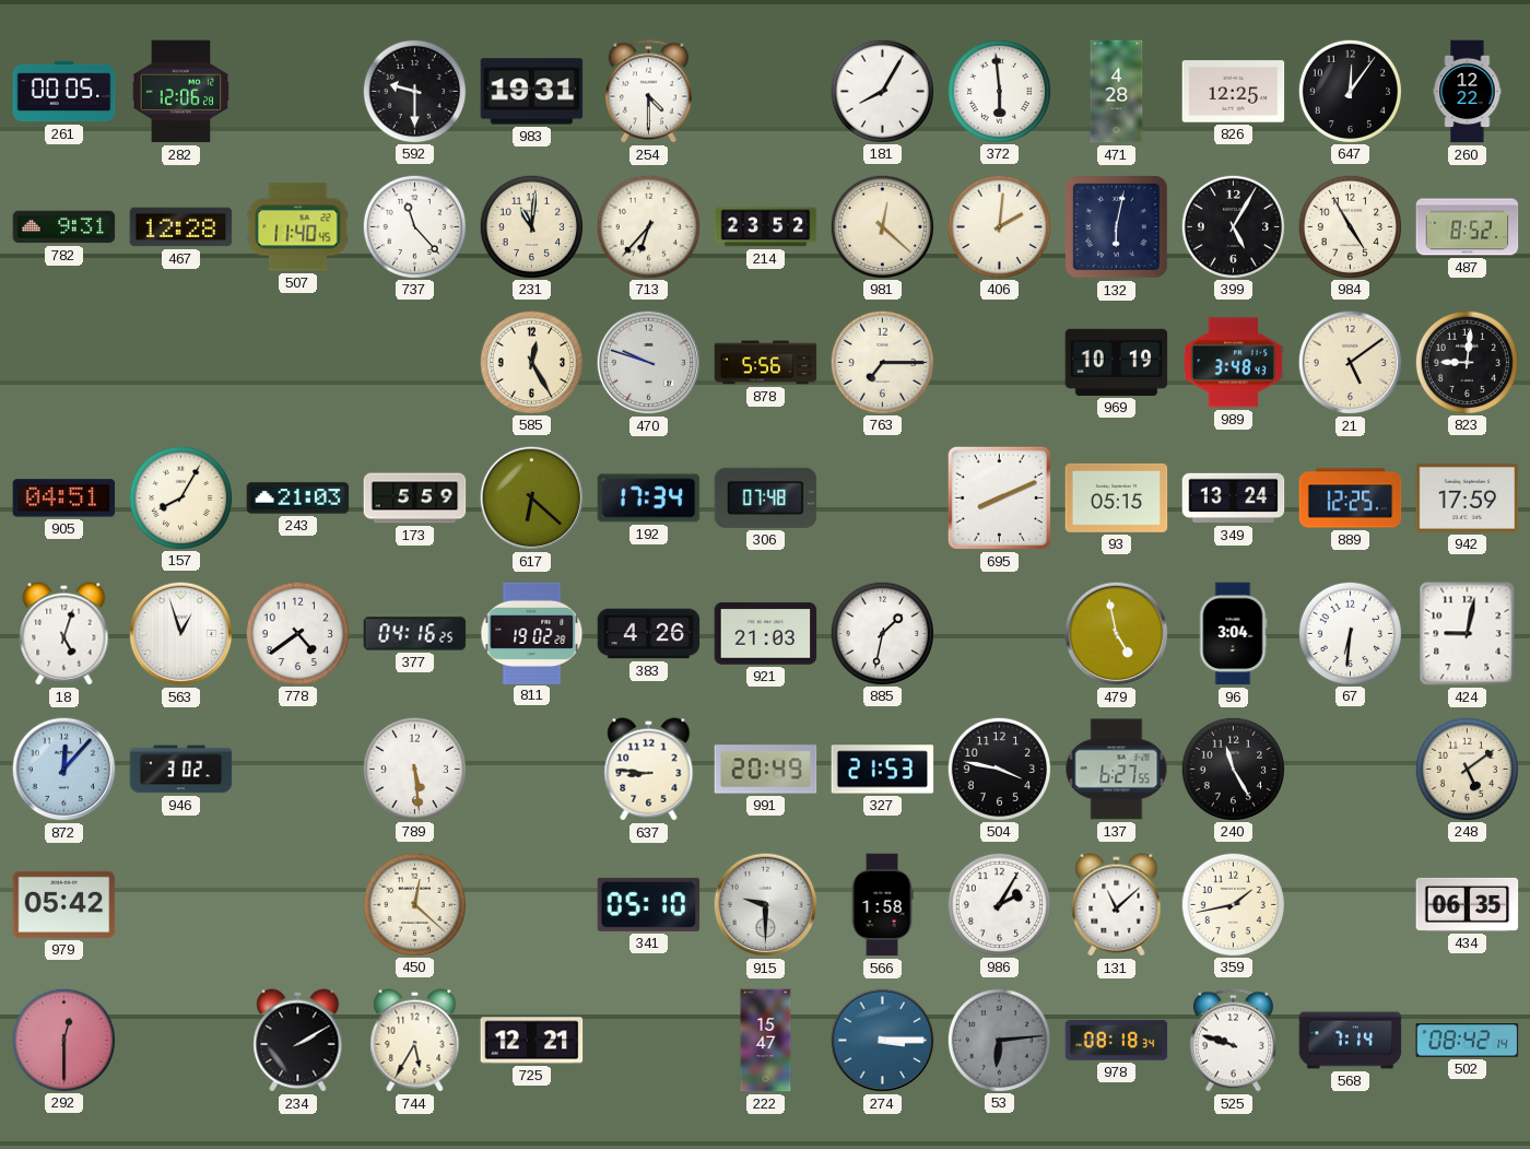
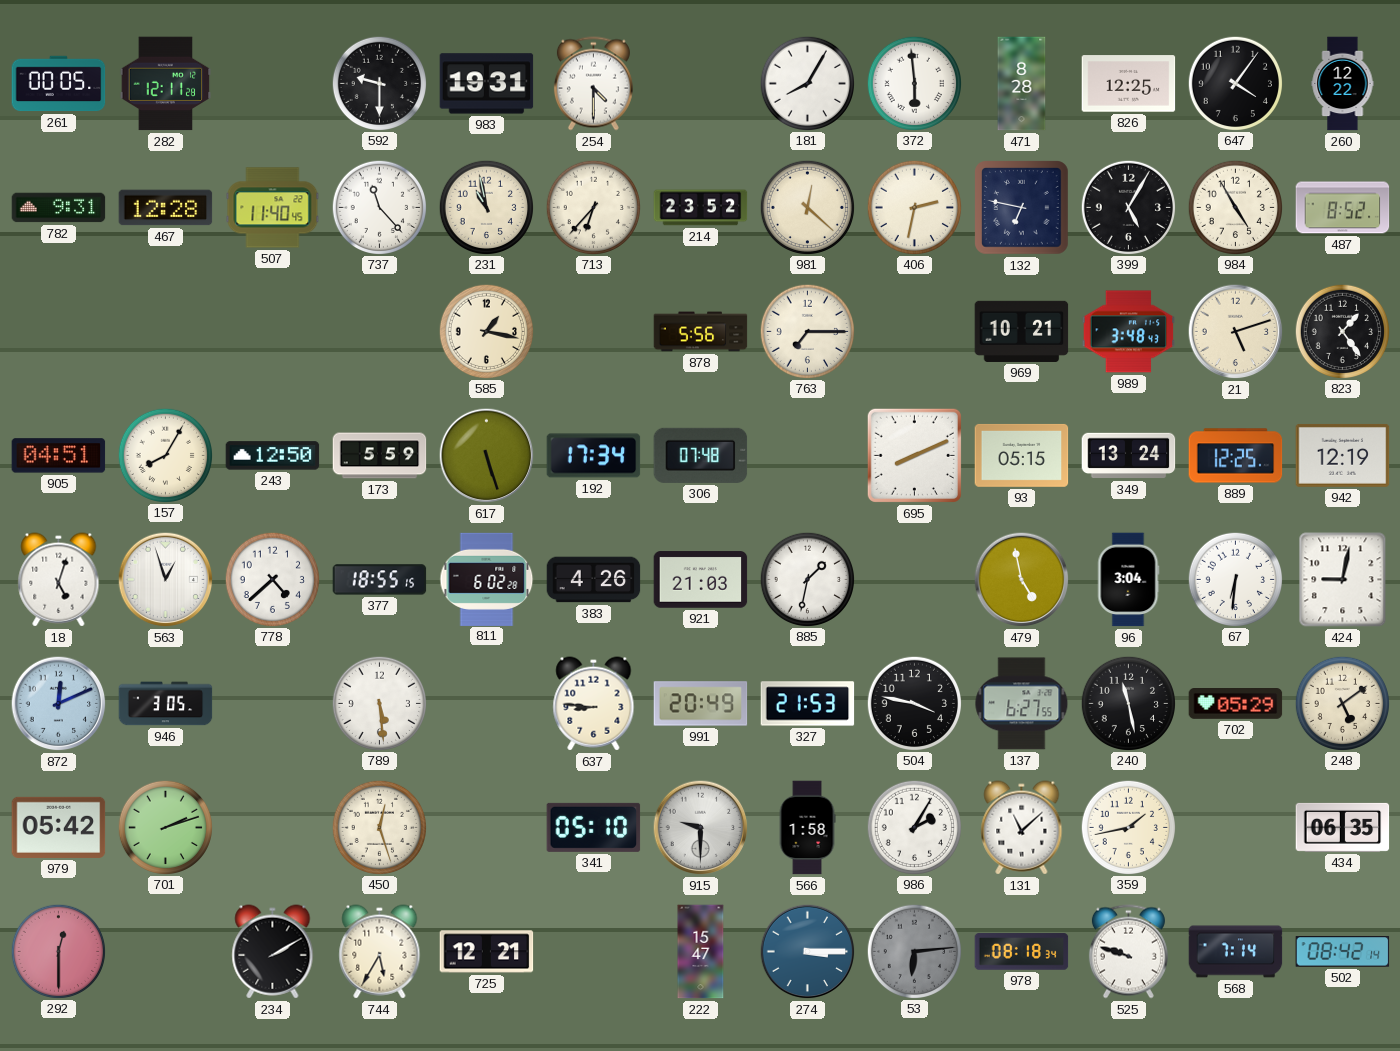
282: 12:06 -> 12:11
471: 4:28 -> 8:28
647: 12:06 -> 4:06
231: 11:01 -> 10:58
406: 2:01 -> 2:32
132: 6:02 -> 6:47
585: 12:25 -> 1:17
470: 9:48 -> none
969: 10:19 -> 10:21
21: 5:09 -> 5:12
823: 9:01 -> 1:24
243: 21:03 -> 12:50
617: 6:22 -> 5:27
942: 17:59 -> 12:19
778: 4:39 -> 4:38
377: 04:16 -> 18:55
811: 19:02 -> 6:02
872: 12:07 -> 12:11
946: 3:02 -> 3:05
240: 11:25 -> 11:28
702: none -> 05:29
701: none -> 2:12
450: 12:22 -> 12:27
